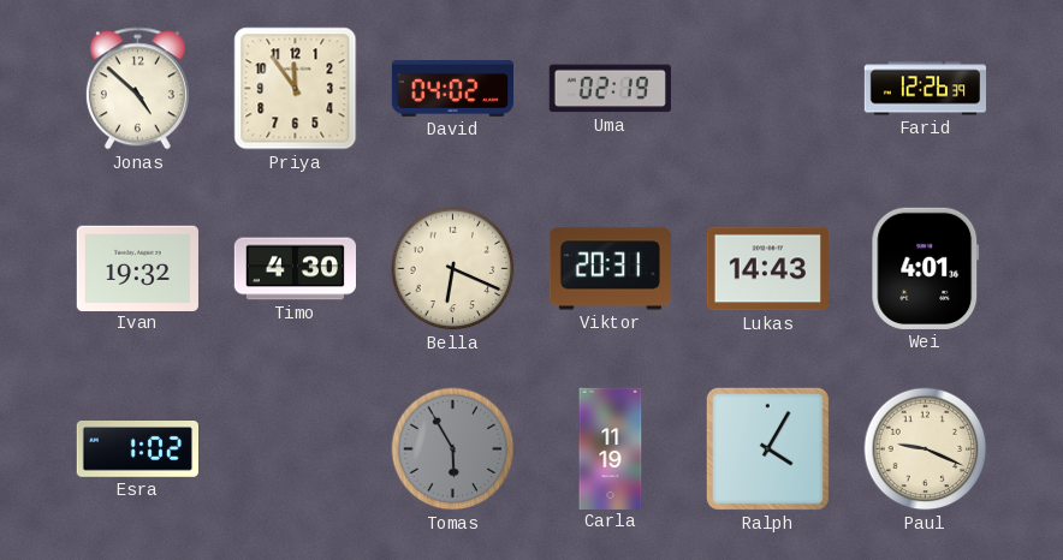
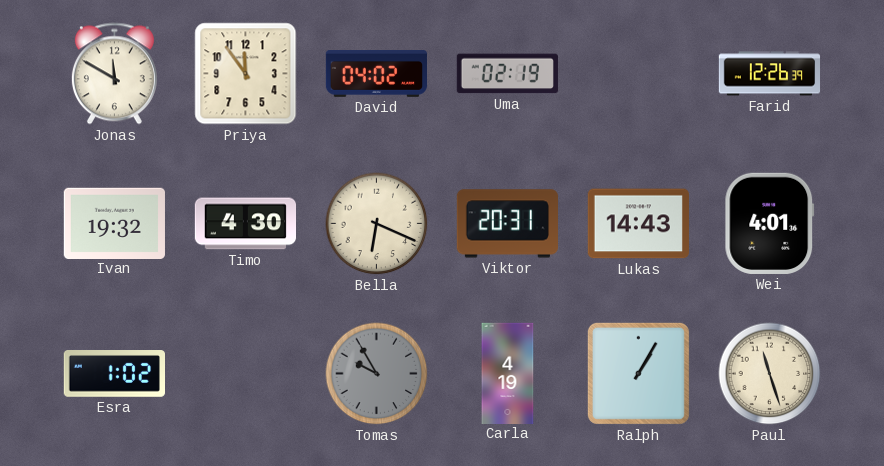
Jonas: 4:52 -> 11:50
Tomas: 5:55 -> 9:55
Carla: 11:19 -> 4:19
Ralph: 4:05 -> 1:05
Paul: 9:19 -> 11:27
